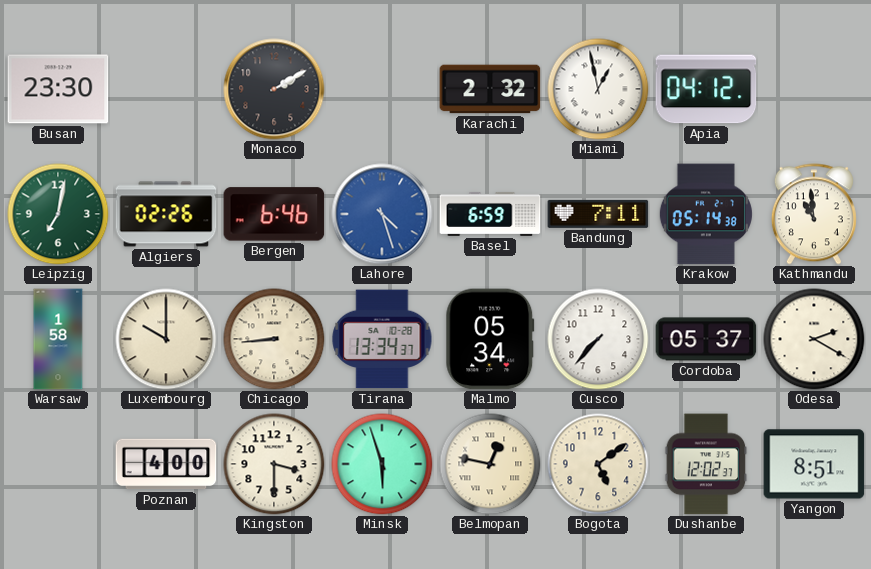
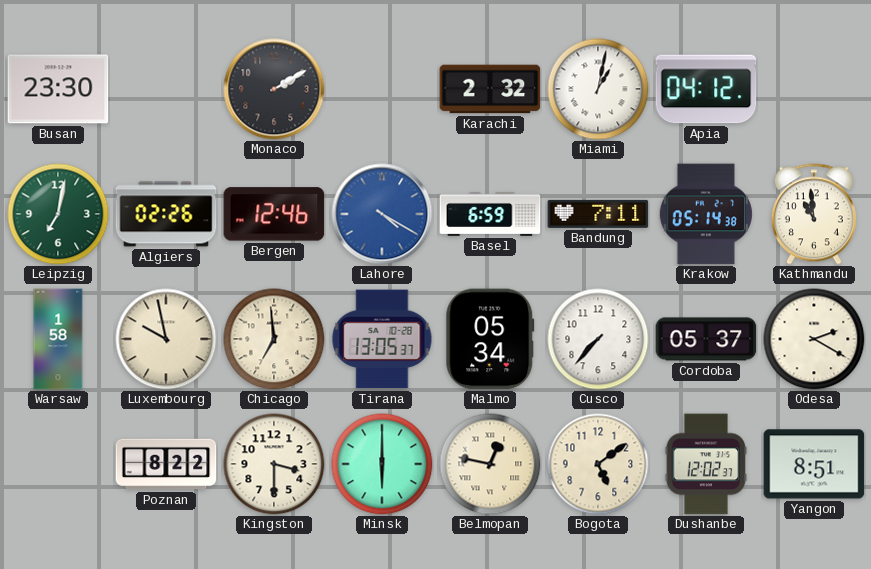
Miami: 12:58 -> 1:02
Bergen: 6:46 -> 12:46
Lahore: 4:27 -> 4:20
Luxembourg: 10:00 -> 9:58
Chicago: 8:44 -> 6:59
Tirana: 13:34 -> 13:05
Poznan: 4:00 -> 8:22
Minsk: 5:57 -> 6:00
